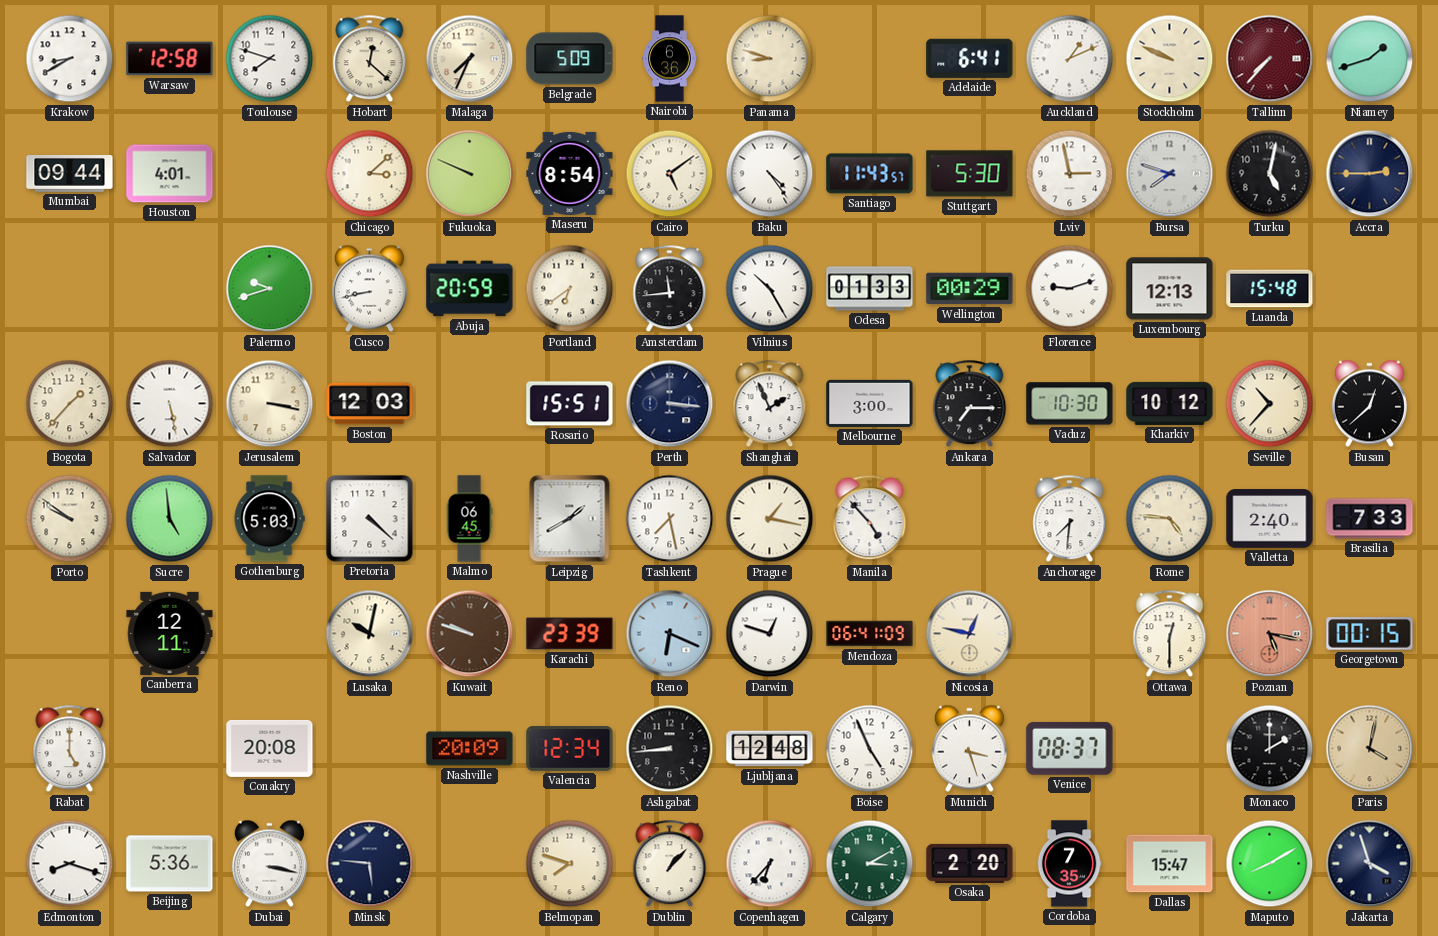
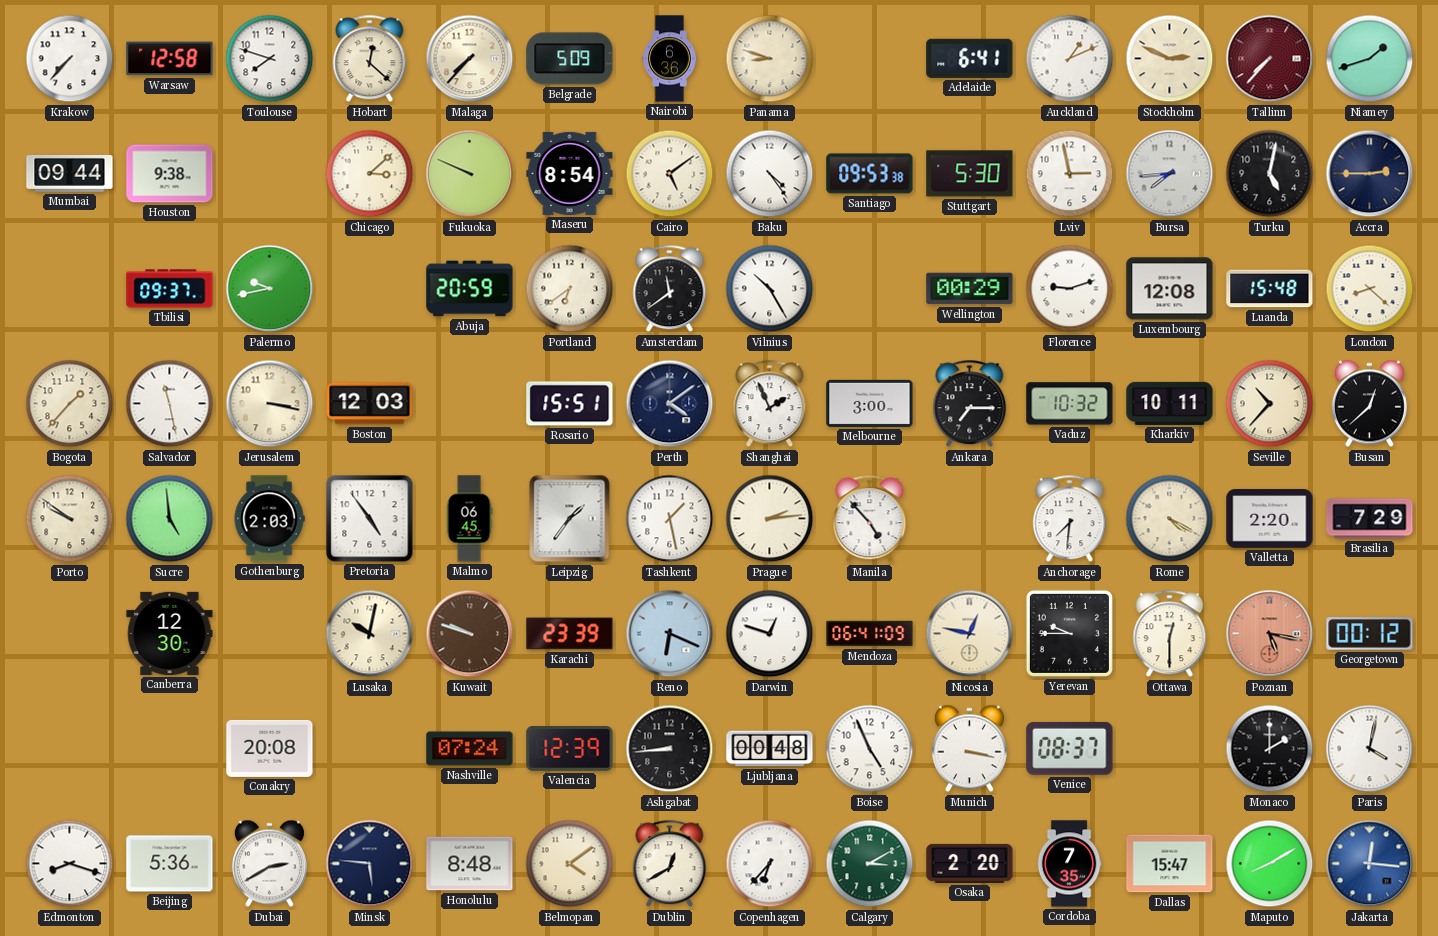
Krakow: 8:40 -> 7:37
Malaga: 7:34 -> 7:37
Stockholm: 9:49 -> 2:49
Houston: 4:01 -> 9:38
Santiago: 11:43 -> 09:53
Bursa: 7:48 -> 7:44
Tbilisi: none -> 09:37
Palermo: 9:42 -> 9:43
Cusco: 8:43 -> none
Amsterdam: 11:44 -> 11:39
Odesa: 01:33 -> none
Luxembourg: 12:13 -> 12:08
London: none -> 8:22
Salvador: 5:28 -> 11:28
Perth: 3:16 -> 4:09
Vaduz: 10:30 -> 10:32
Kharkiv: 10:12 -> 10:11
Gothenburg: 5:03 -> 2:03
Pretoria: 4:22 -> 4:54
Leipzig: 1:40 -> 1:36
Tashkent: 7:28 -> 1:28
Prague: 1:17 -> 2:14
Rome: 4:46 -> 4:20
Valletta: 2:40 -> 2:20
Brasilia: 7:33 -> 7:29
Canberra: 12:11 -> 12:30
Yerevan: none -> 9:45
Georgetown: 00:15 -> 00:12
Rabat: 5:00 -> none
Nashville: 20:09 -> 07:24
Valencia: 12:34 -> 12:39
Ljubljana: 12:48 -> 00:48
Munich: 3:27 -> 3:17
Paris dial: champagne -> white
Dubai: 3:17 -> 2:40
Honolulu: none -> 8:48
Belmopan: 7:48 -> 4:09
Dublin: 1:07 -> 12:40
Jakarta: 3:57 -> 12:16
Jakarta dial: navy -> blue
